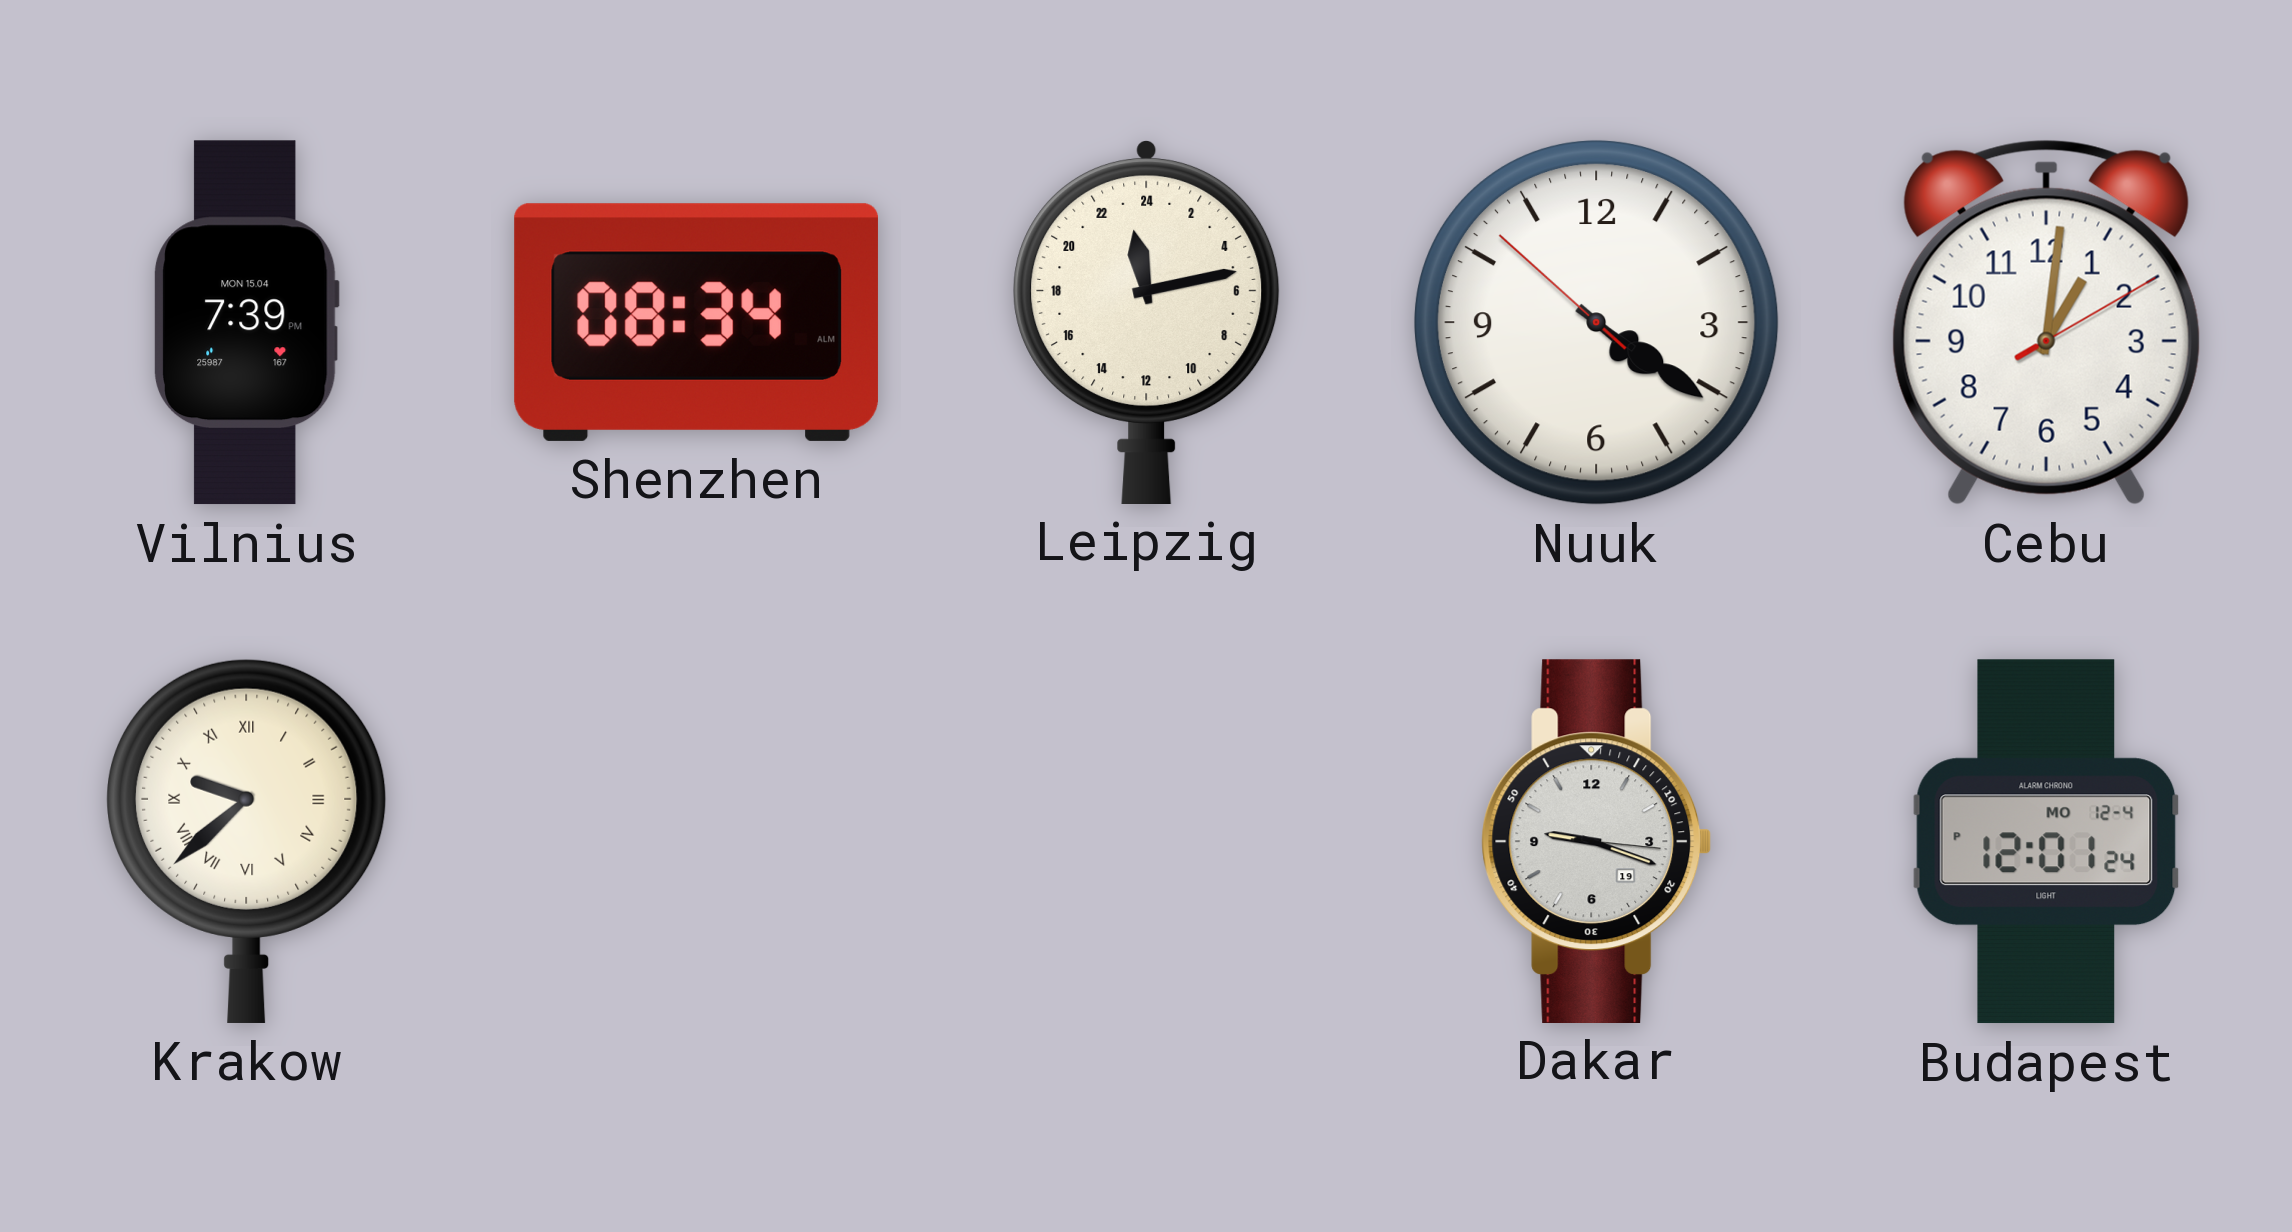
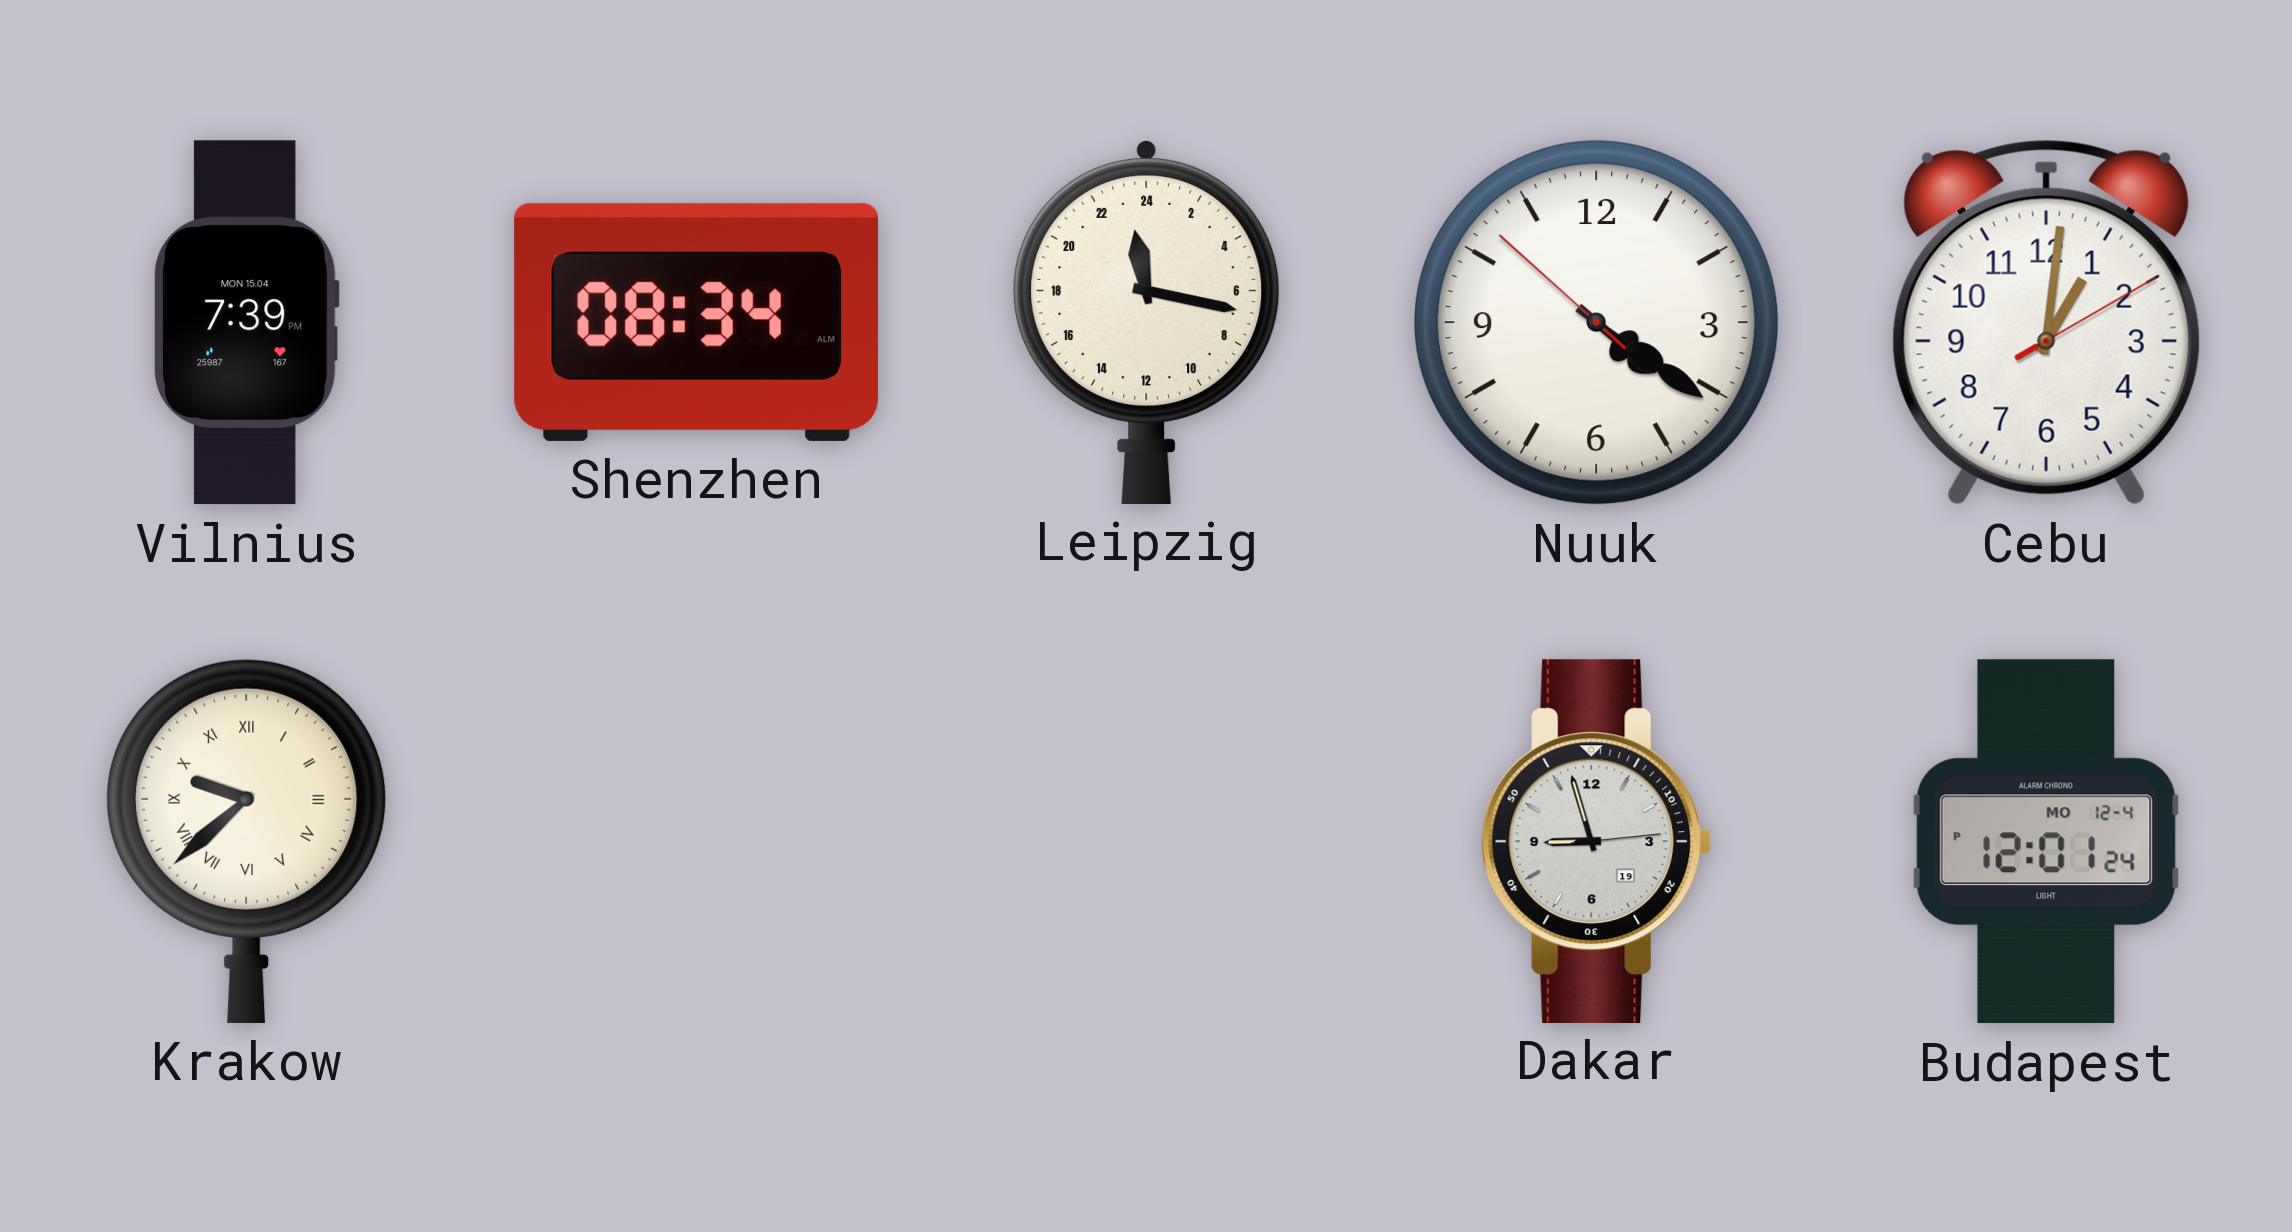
Leipzig: 23:13 -> 23:17
Dakar: 9:18 -> 8:57
